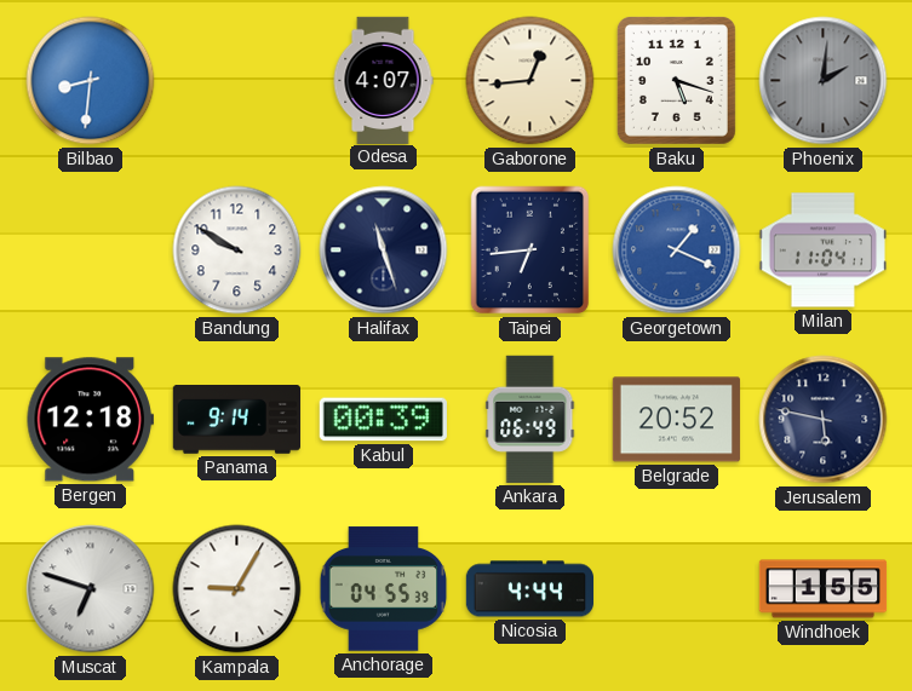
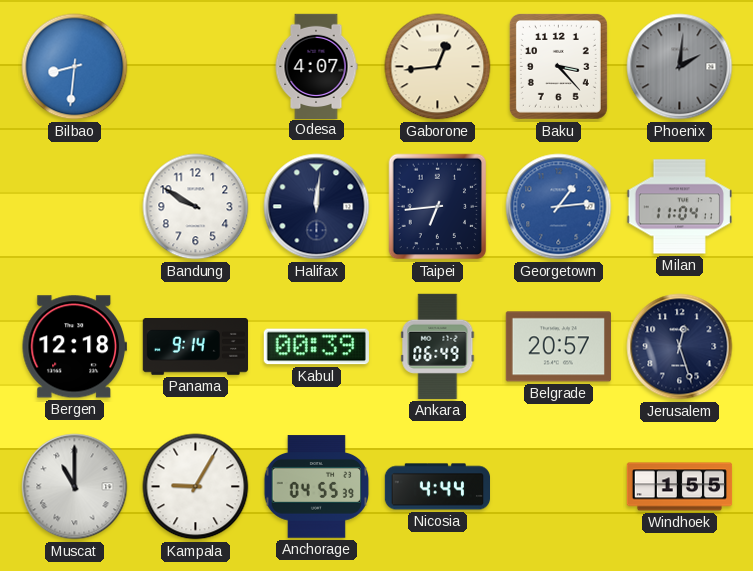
Baku: 5:18 -> 3:23
Halifax: 11:27 -> 12:01
Georgetown: 1:19 -> 1:14
Belgrade: 20:52 -> 20:57
Jerusalem: 5:47 -> 12:27
Muscat: 6:48 -> 11:00
